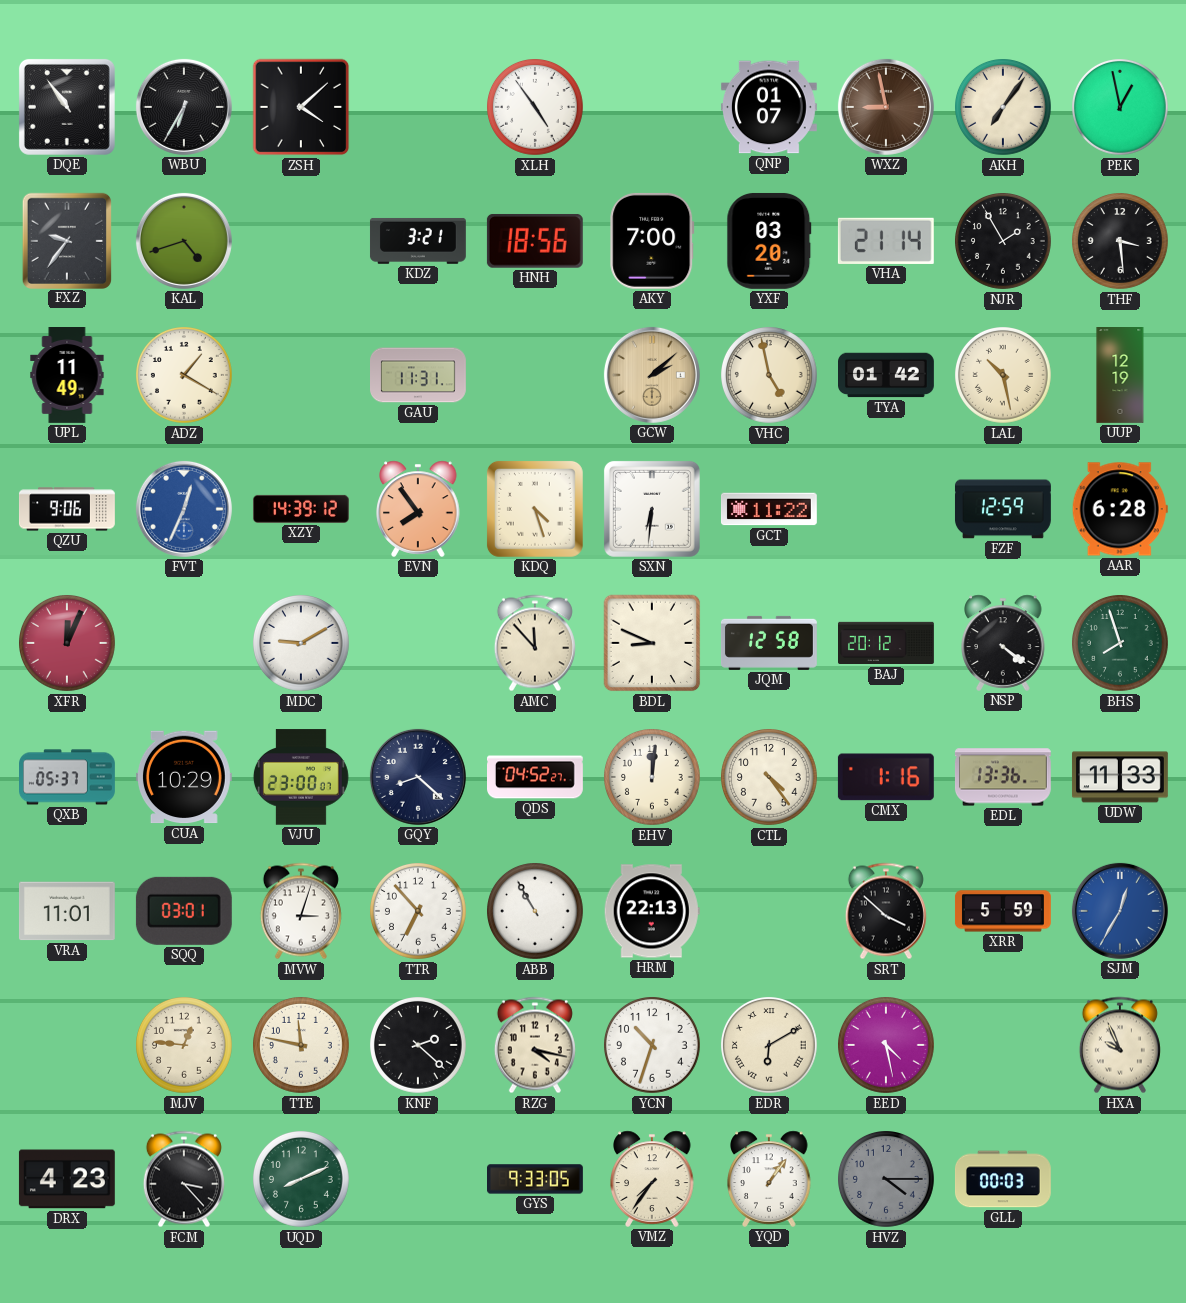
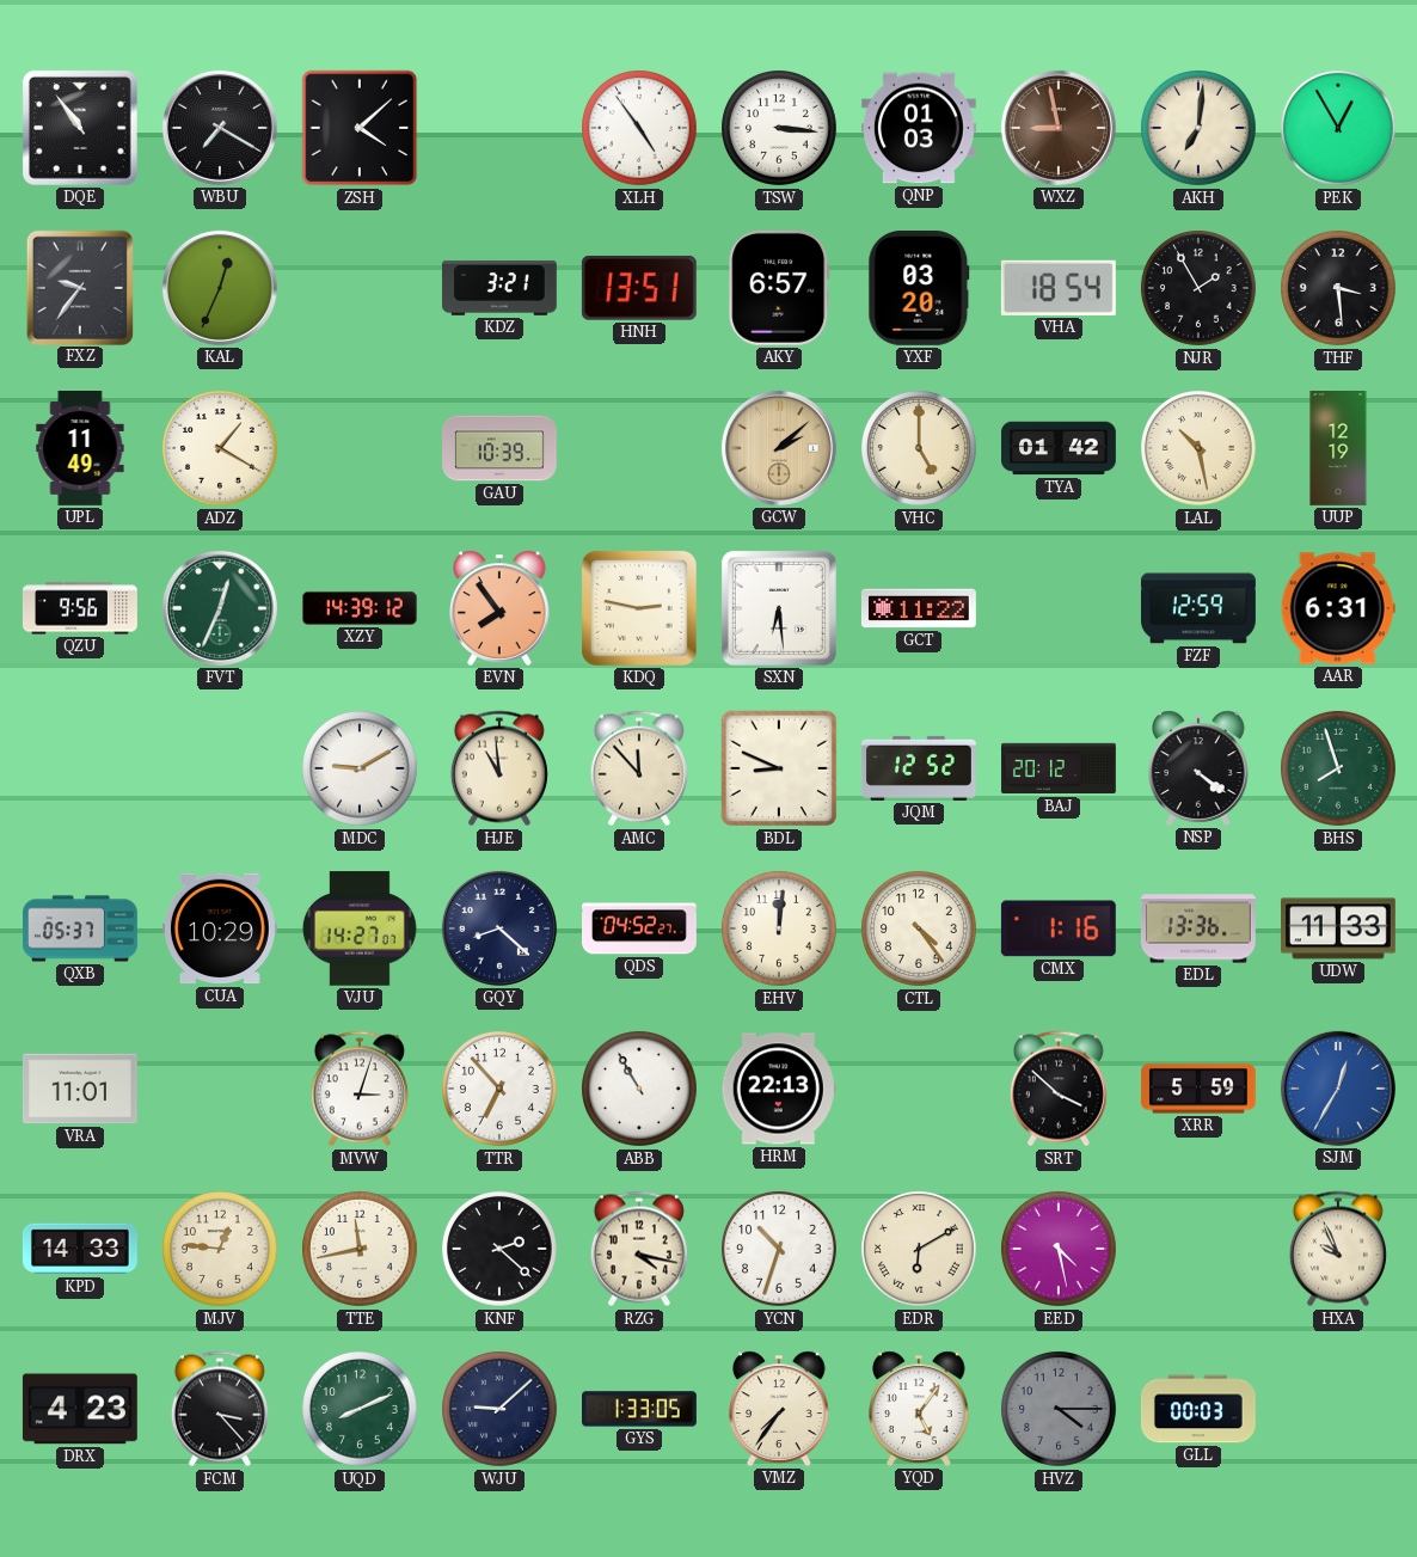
WBU: 6:35 -> 7:20
TSW: none -> 3:16
QNP: 01:07 -> 01:03
AKH: 7:06 -> 7:01
PEK: 12:58 -> 12:55
KAL: 4:42 -> 12:34
HNH: 18:56 -> 13:51
AKY: 7:00 -> 6:57
VHA: 21:14 -> 18:54
GAU: 11:31 -> 10:39
VHC: 4:58 -> 5:00
QZU: 9:06 -> 9:56
FVT dial: blue -> green
KDQ: 4:27 -> 2:47
SXN: 6:31 -> 6:29
AAR: 6:28 -> 6:31
XFR: 12:04 -> none
HJE: none -> 10:59
JQM: 12:58 -> 12:52
VJU: 23:00 -> 14:27
SQQ: 03:01 -> none
KPD: none -> 14:33
TTE: 11:47 -> 11:43
WJU: none -> 9:08
GYS: 9:33 -> 1:33
YQD: 1:06 -> 5:06
